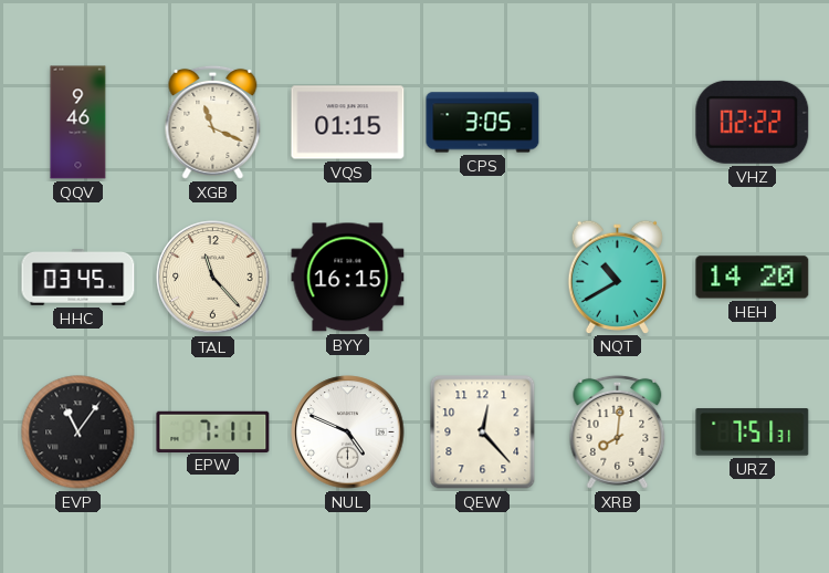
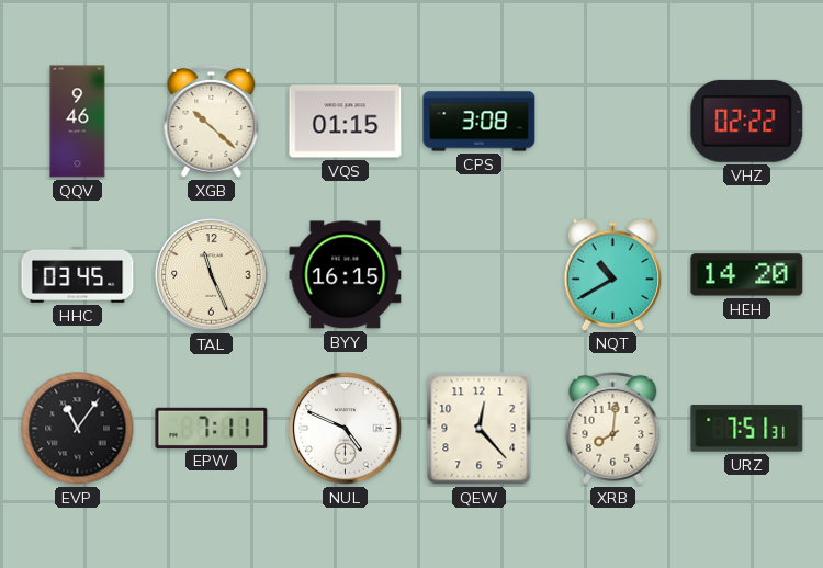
XGB: 11:19 -> 10:22
CPS: 3:05 -> 3:08
TAL: 11:23 -> 11:26
